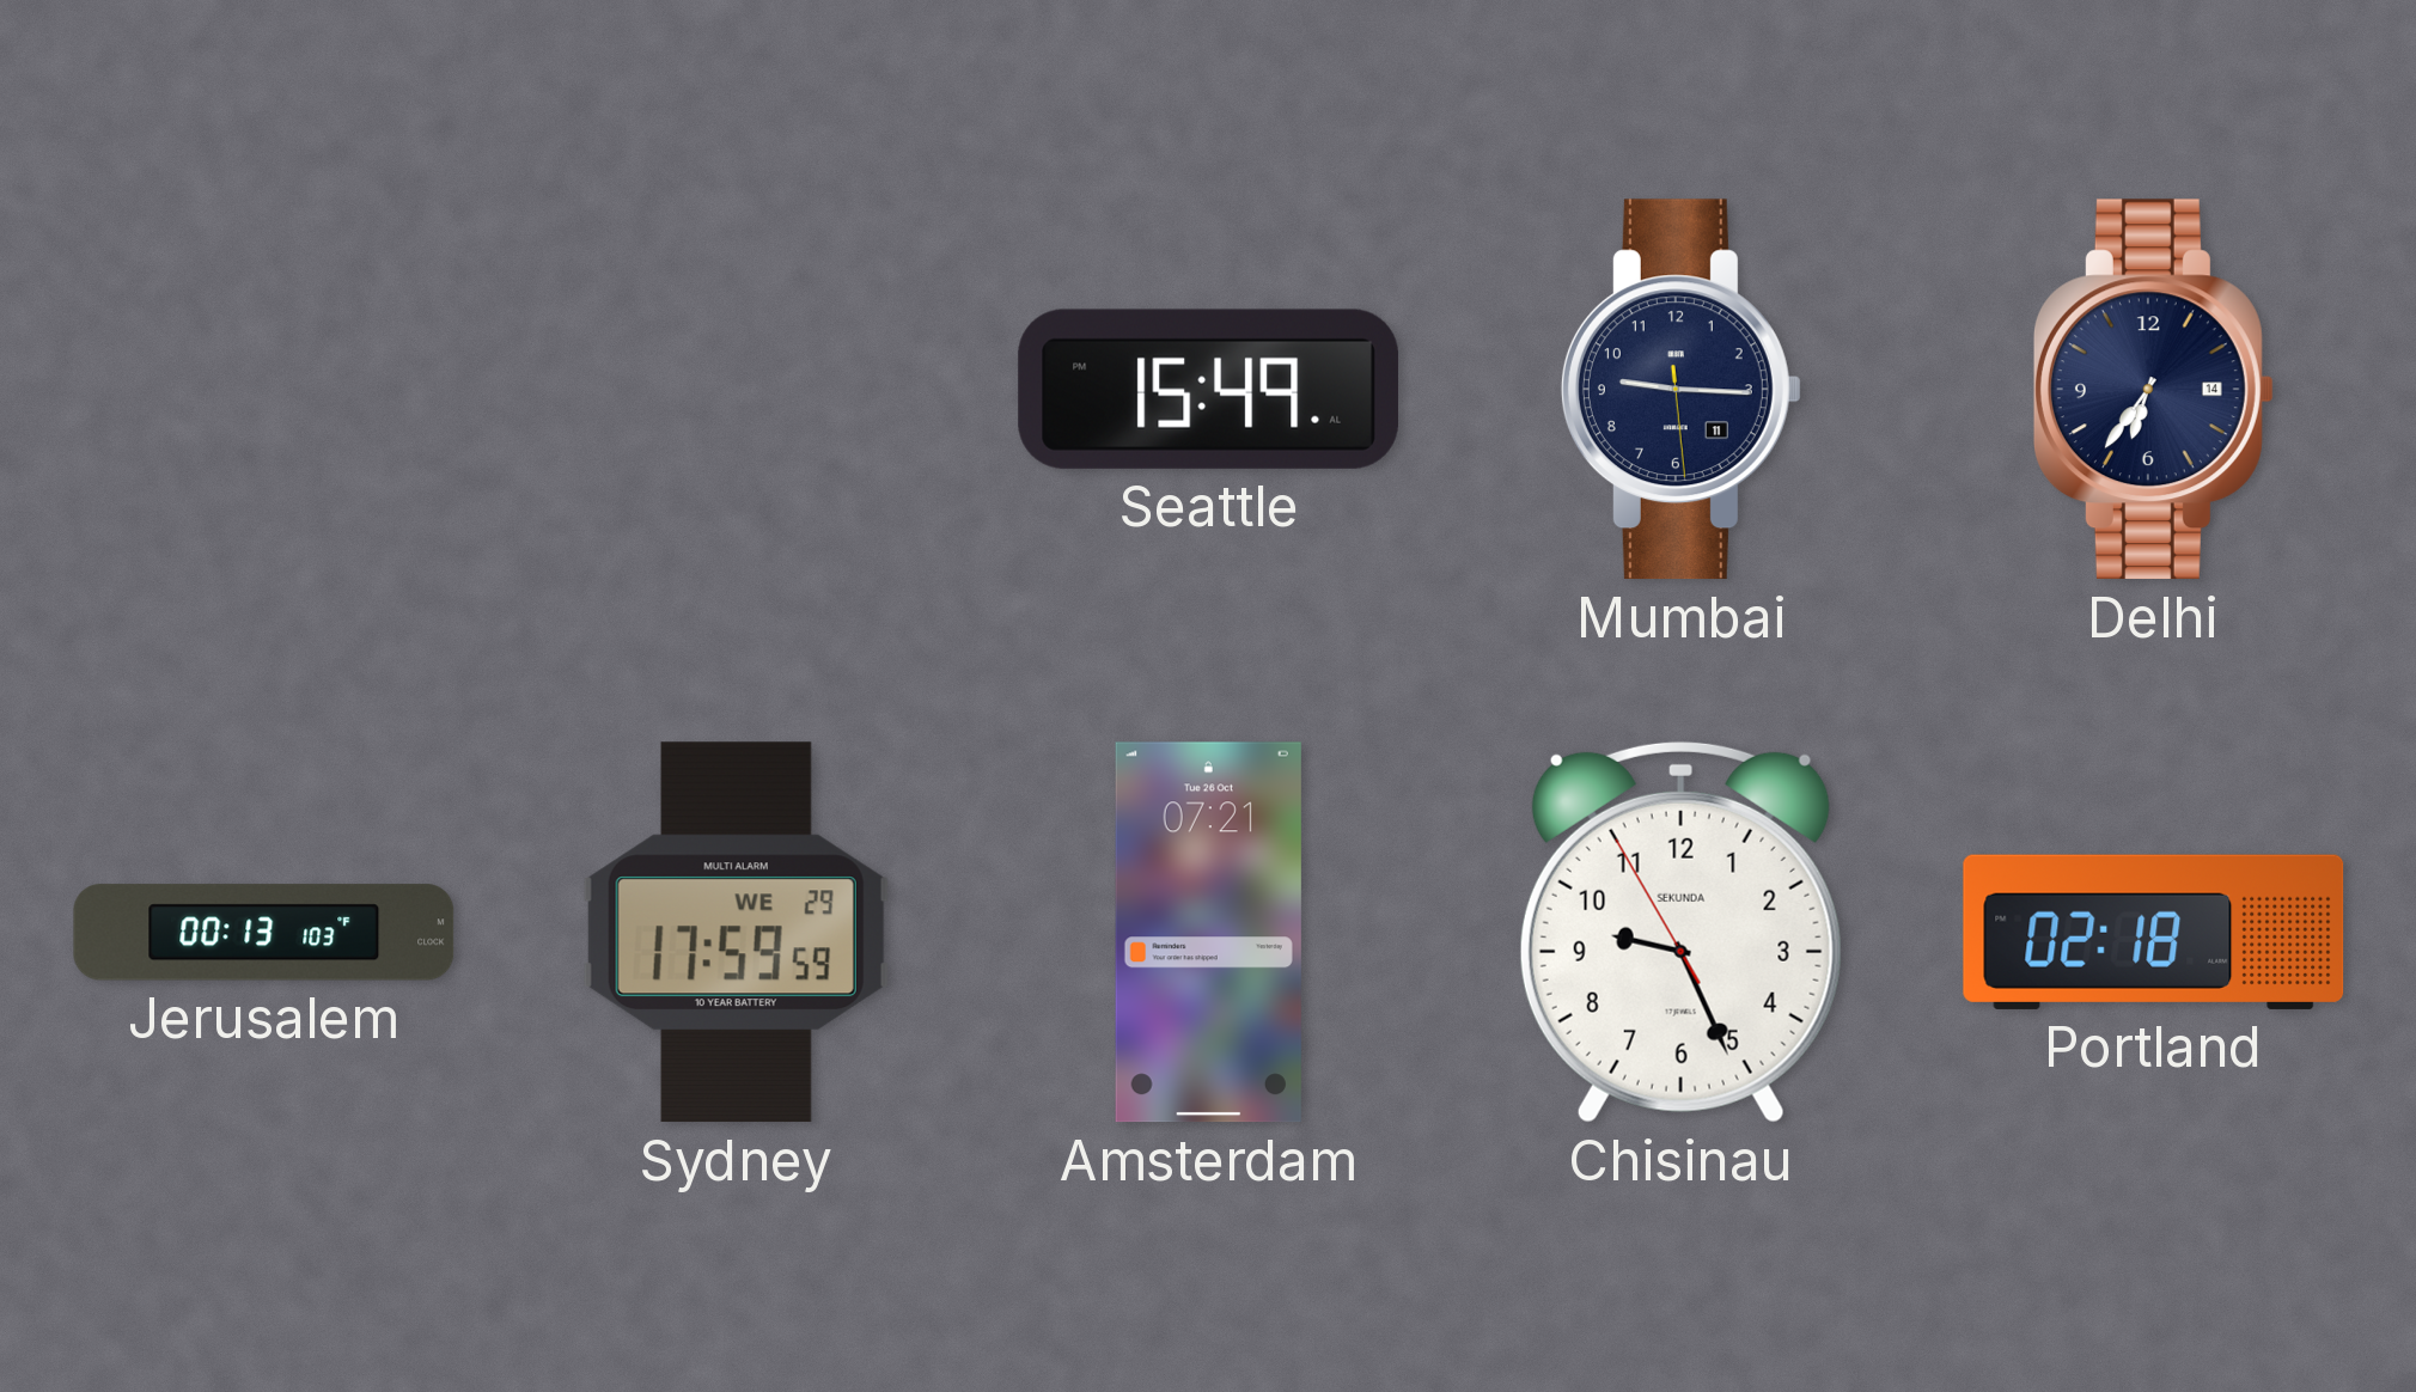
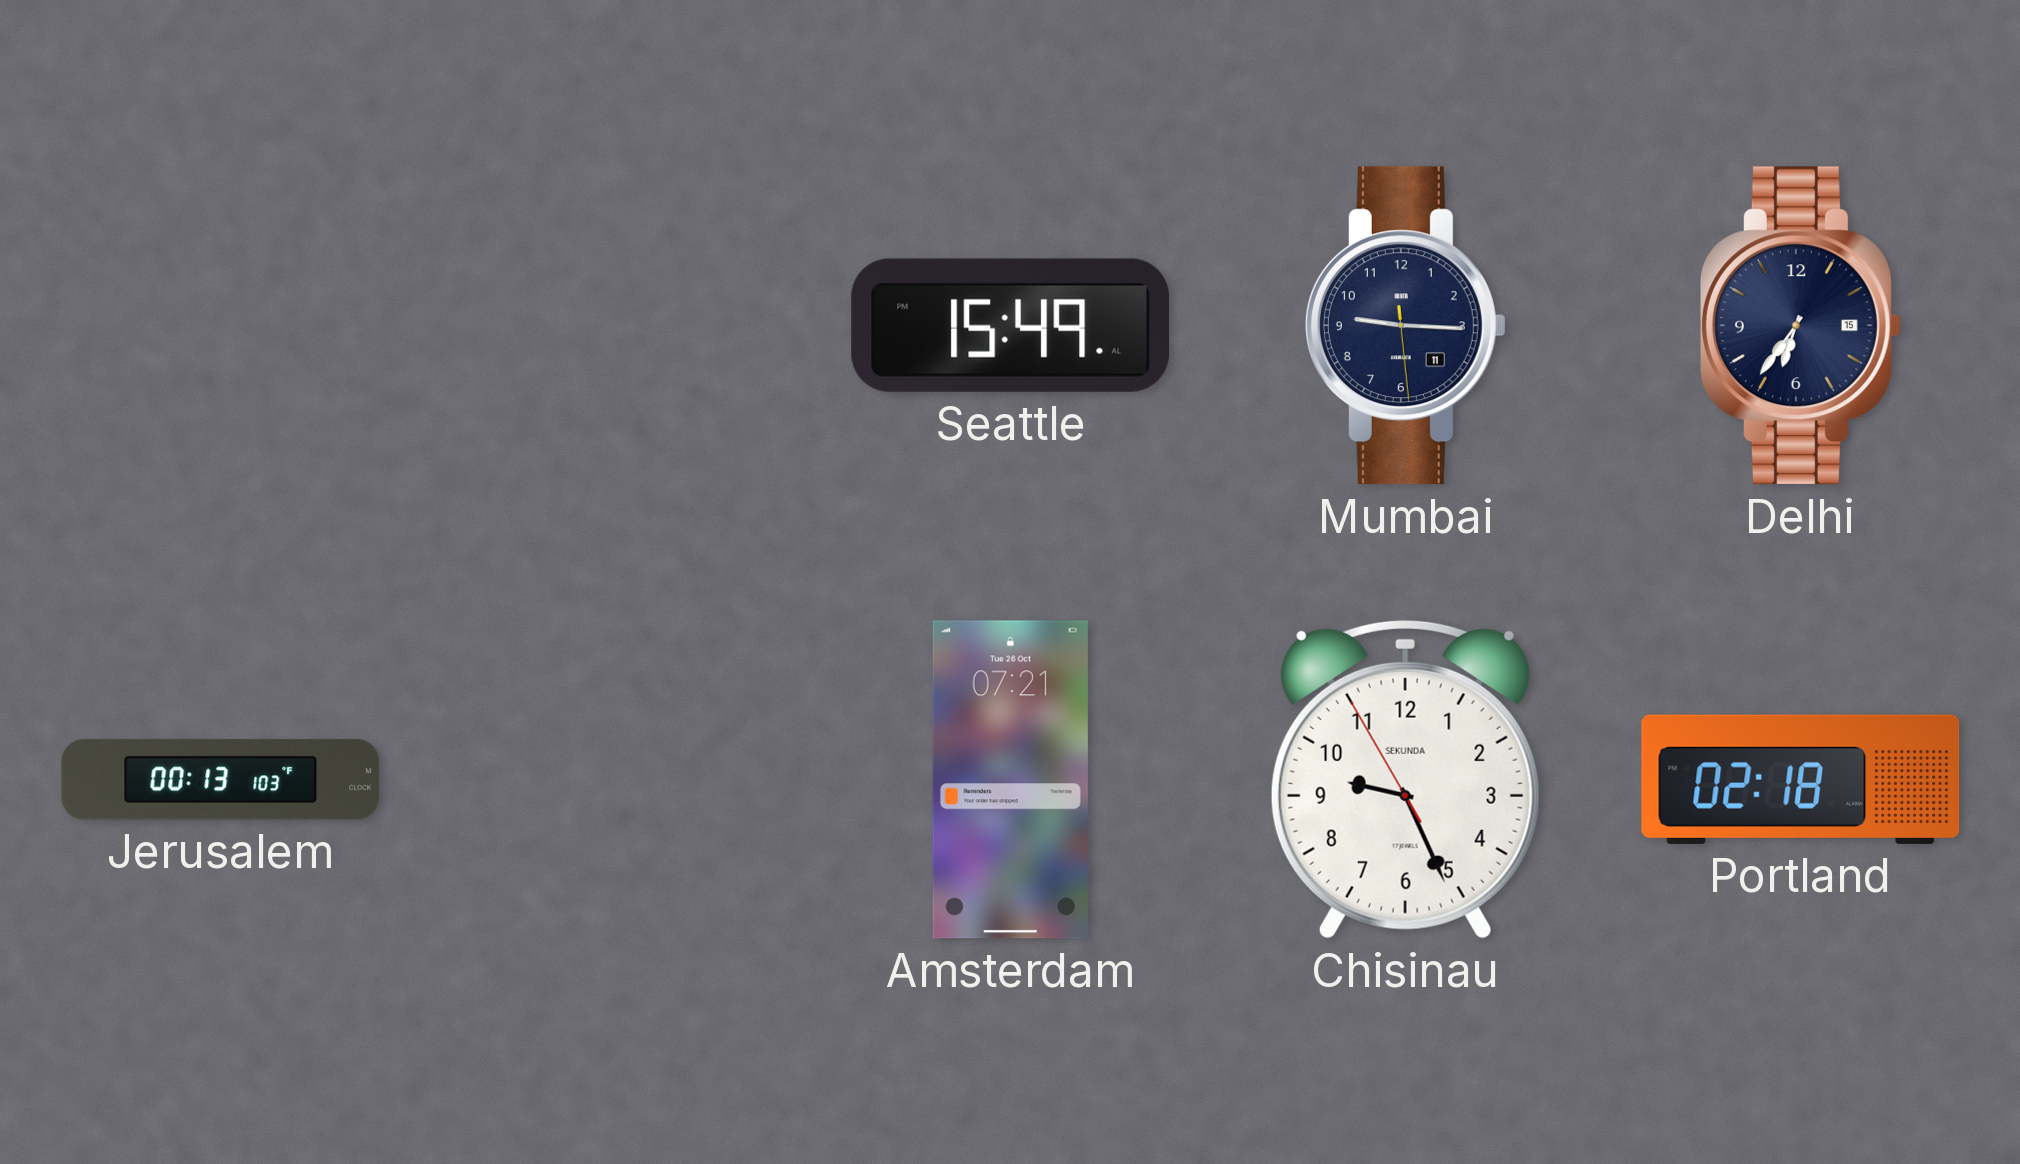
Delhi date: 14 -> 15
Sydney: 17:59 -> none
